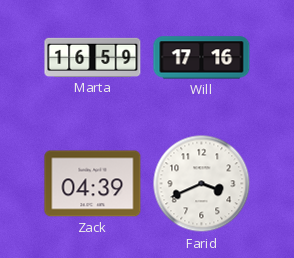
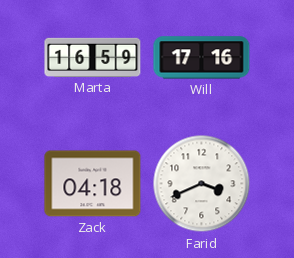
Zack: 04:39 -> 04:18
